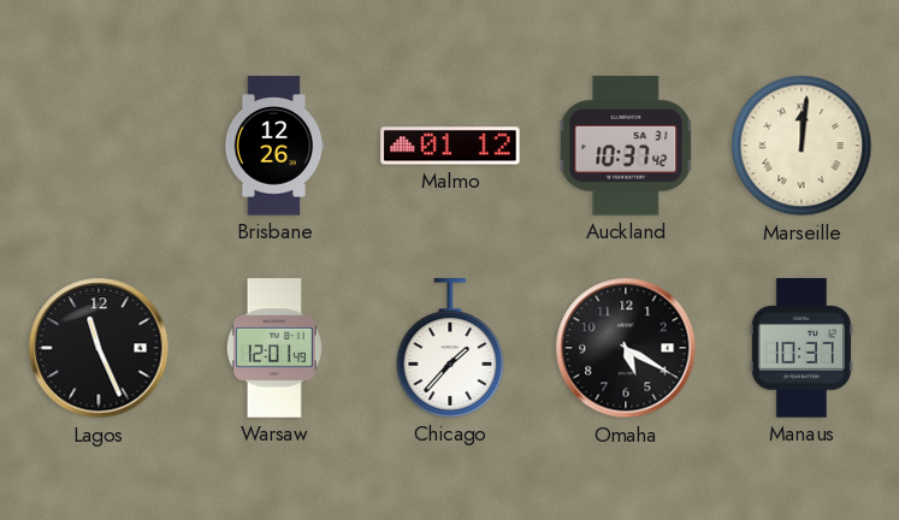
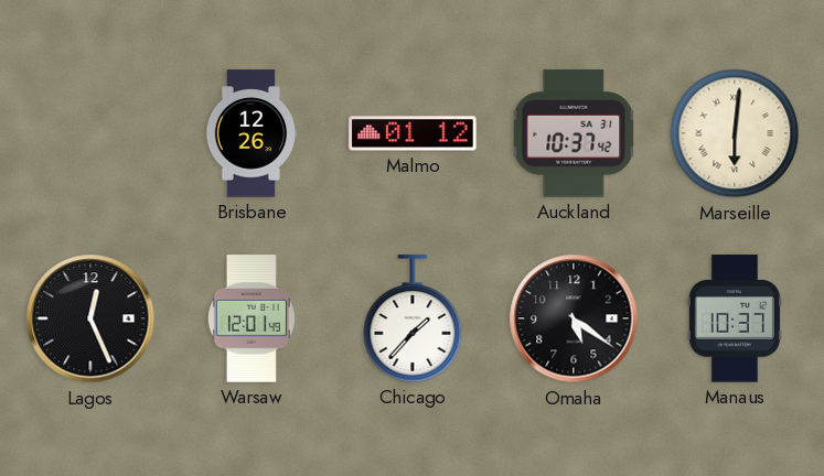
Marseille: 12:01 -> 6:01
Lagos: 11:26 -> 12:26
Omaha: 5:20 -> 5:21
